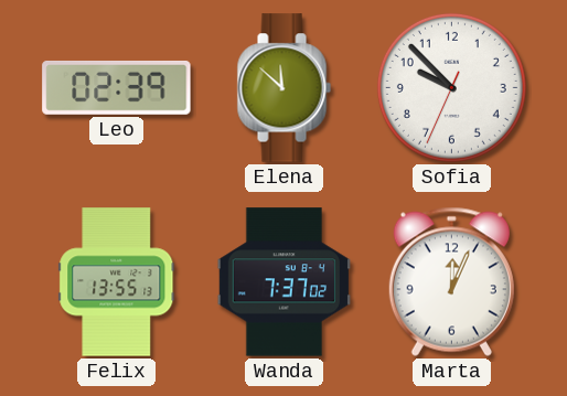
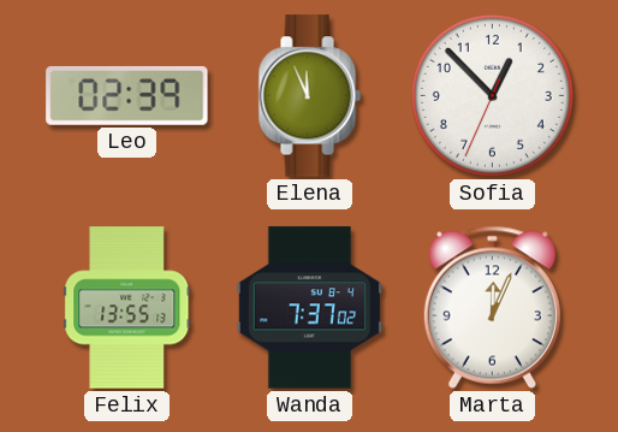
Elena: 11:52 -> 11:56
Sofia: 9:52 -> 12:52
